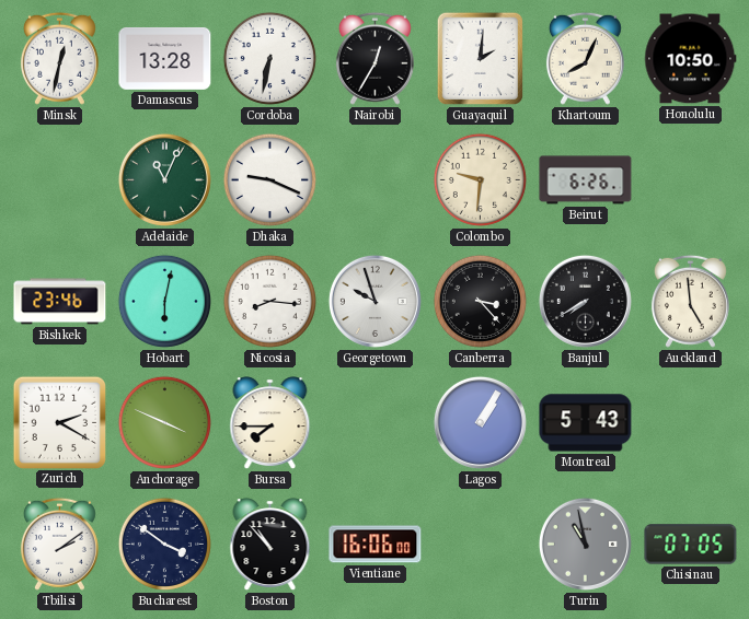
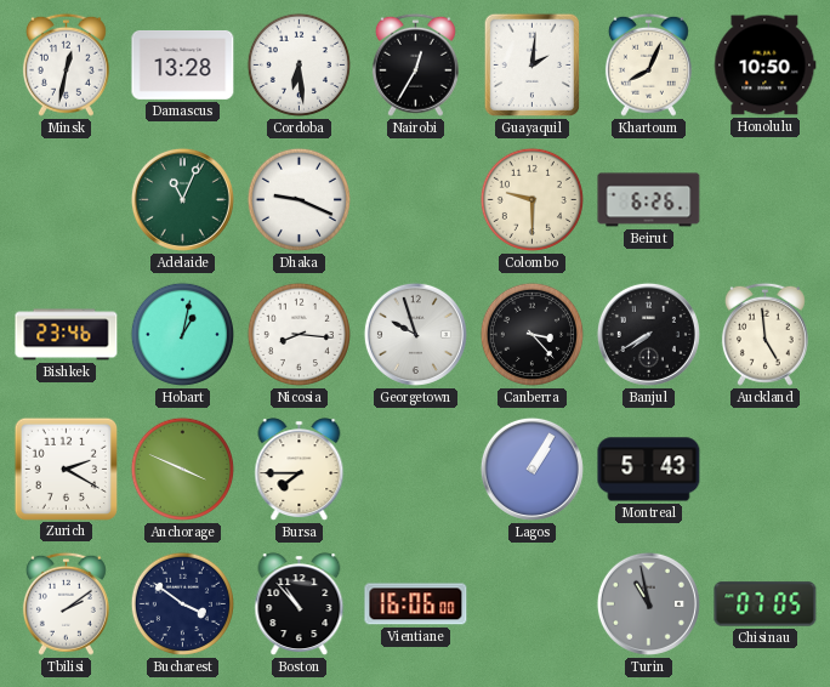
Cordoba: 6:32 -> 6:29
Colombo: 9:31 -> 9:30
Hobart: 6:02 -> 1:02
